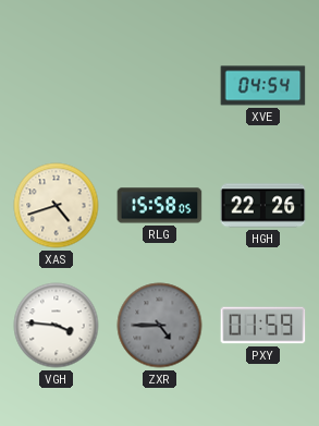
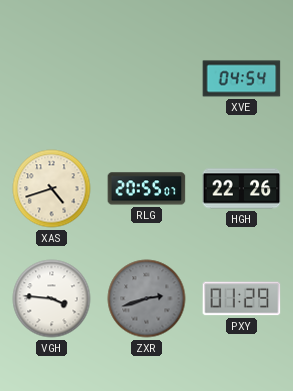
RLG: 15:58 -> 20:55
ZXR: 4:45 -> 2:42
PXY: 01:59 -> 01:29
